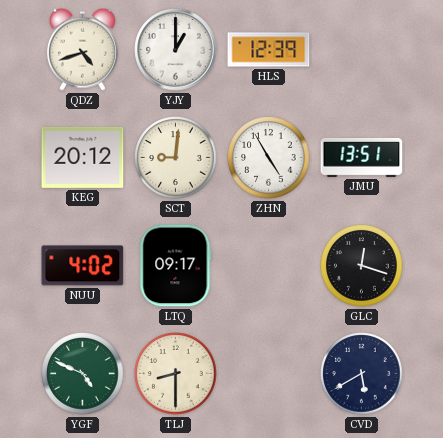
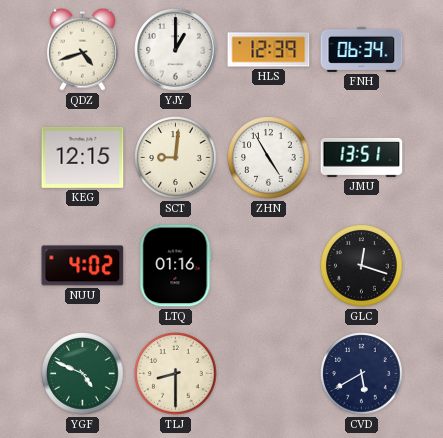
FNH: none -> 06:34
KEG: 20:12 -> 12:15
LTQ: 09:17 -> 01:16
